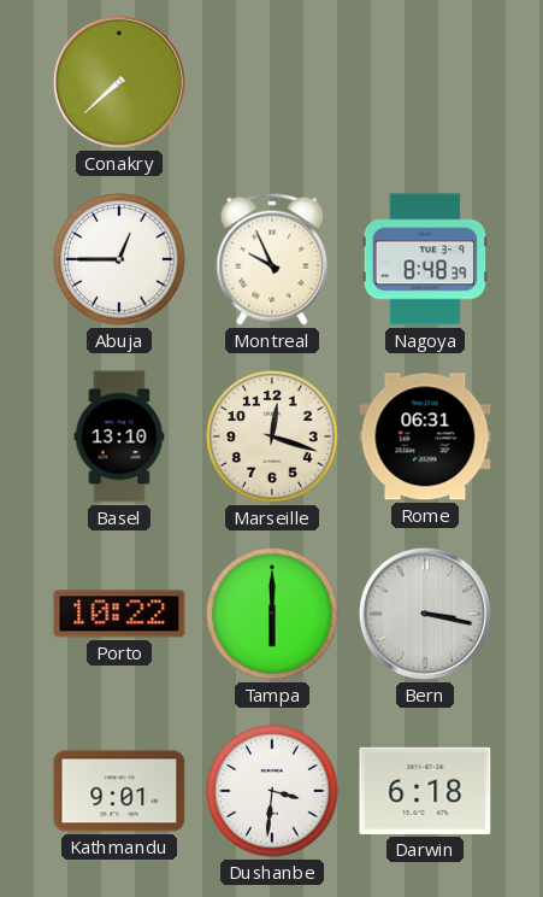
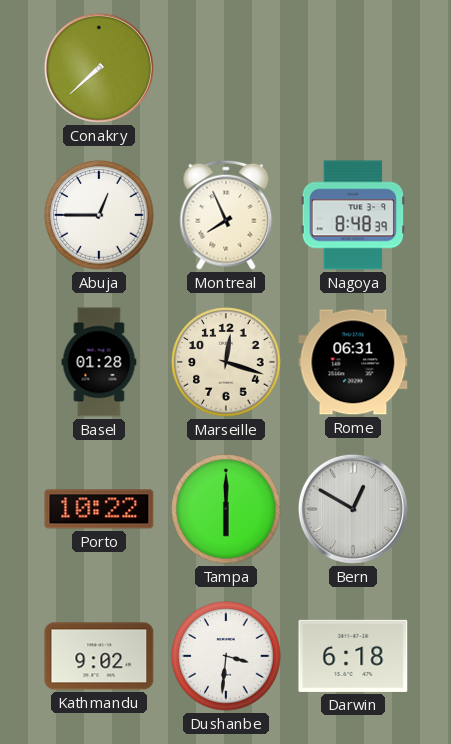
Montreal: 9:56 -> 7:56
Basel: 13:10 -> 01:28
Bern: 3:17 -> 12:50
Kathmandu: 9:01 -> 9:02
